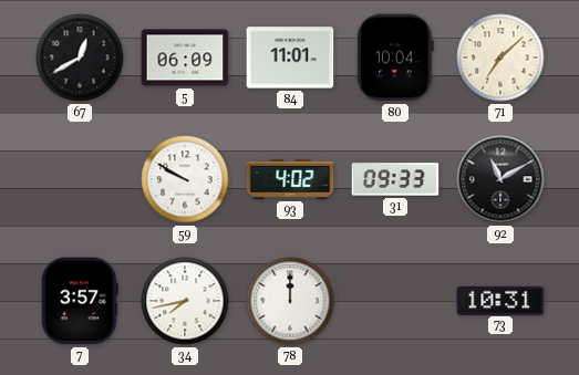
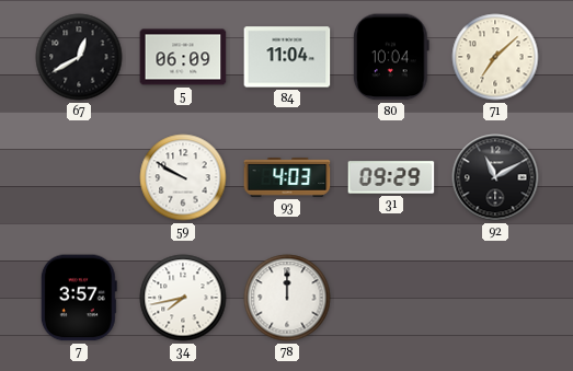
84: 11:01 -> 11:04
93: 4:02 -> 4:03
31: 09:33 -> 09:29
73: 10:31 -> none
